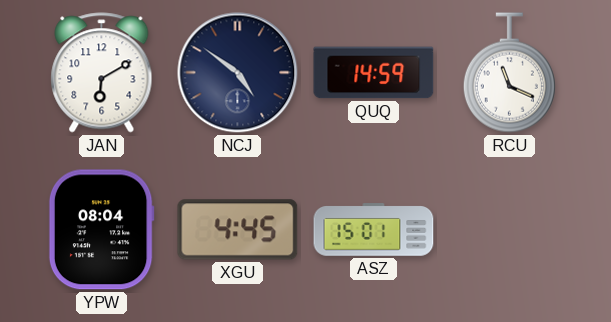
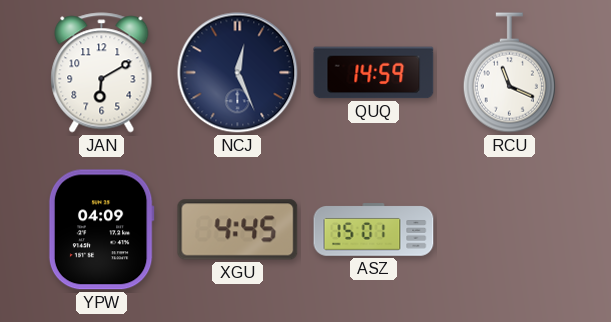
NCJ: 4:51 -> 12:26
YPW: 08:04 -> 04:09
